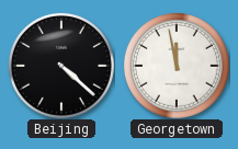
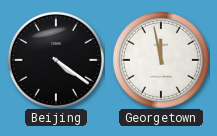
Beijing: 4:22 -> 4:21
